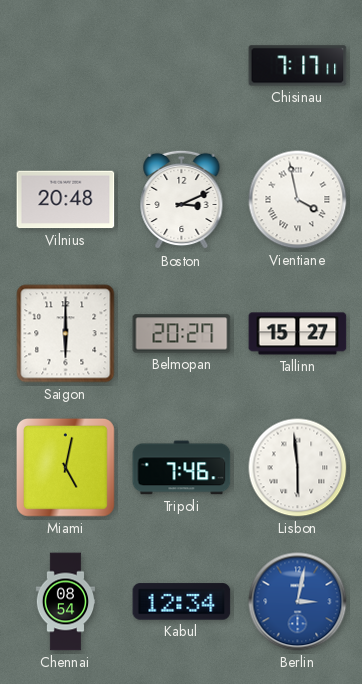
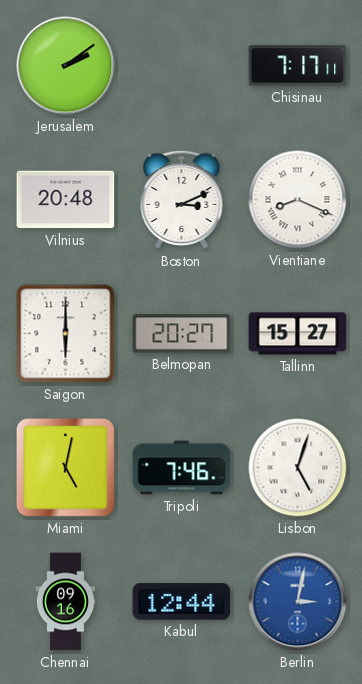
Jerusalem: none -> 2:09
Vientiane: 3:58 -> 8:19
Lisbon: 5:59 -> 5:03
Chennai: 08:54 -> 09:16
Kabul: 12:34 -> 12:44
